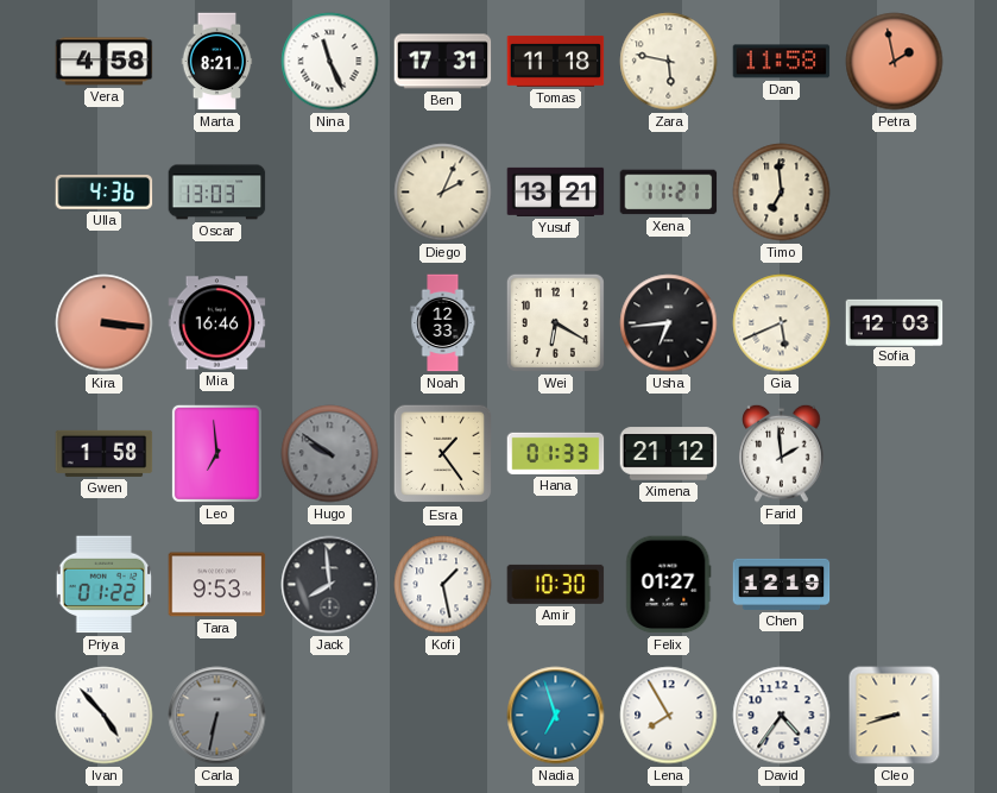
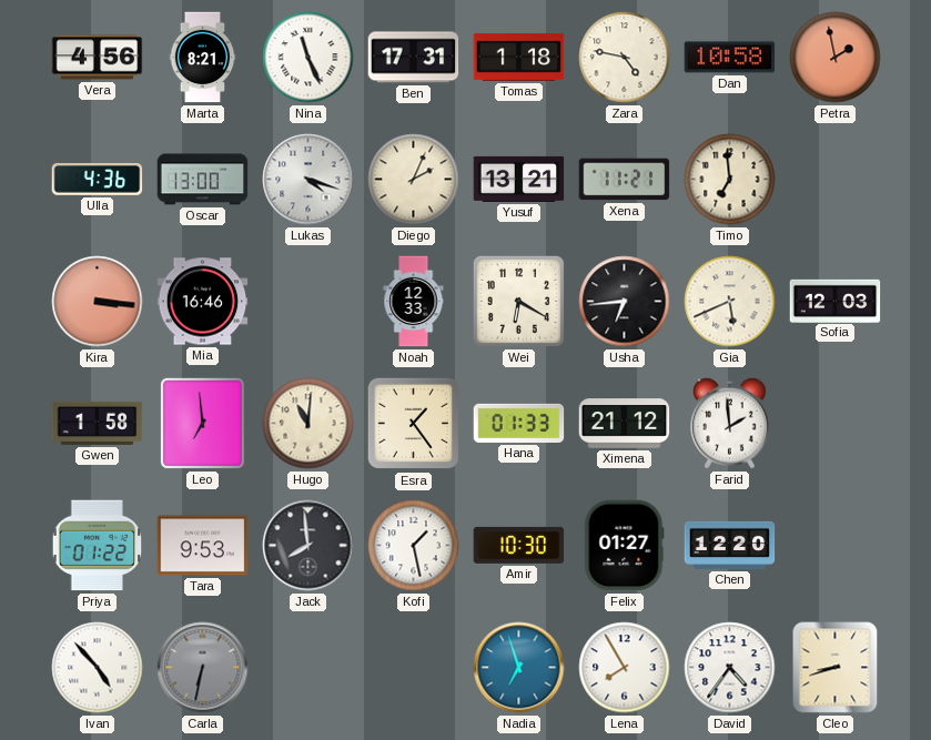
Vera: 4:58 -> 4:56
Tomas: 11:18 -> 1:18
Zara: 5:47 -> 4:47
Dan: 11:58 -> 10:58
Oscar: 13:03 -> 13:00
Lukas: none -> 4:18
Hugo: 9:51 -> 11:01
Hugo dial: grey -> cream
Chen: 12:19 -> 12:20
